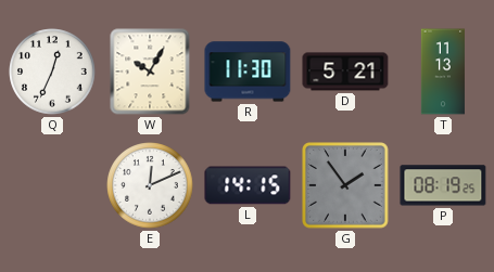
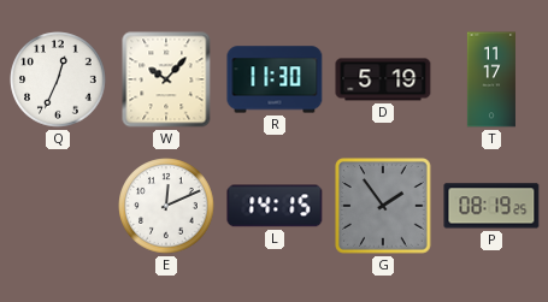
W: 10:05 -> 10:07
D: 5:21 -> 5:19
T: 11:13 -> 11:17
